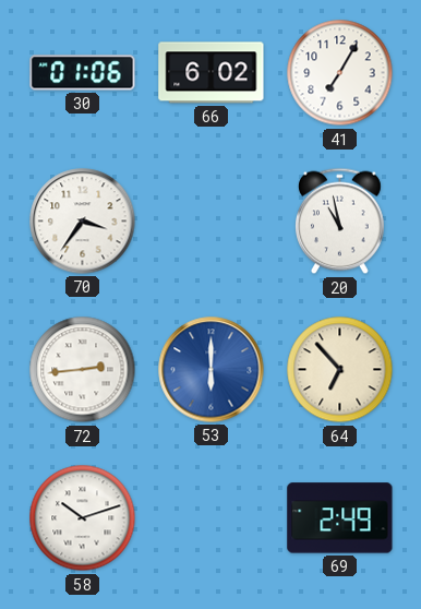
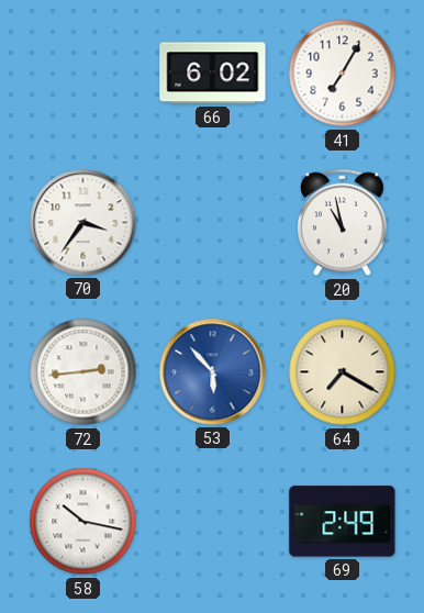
30: 01:06 -> none
53: 6:00 -> 5:53
64: 6:53 -> 7:20
58: 10:12 -> 10:17
